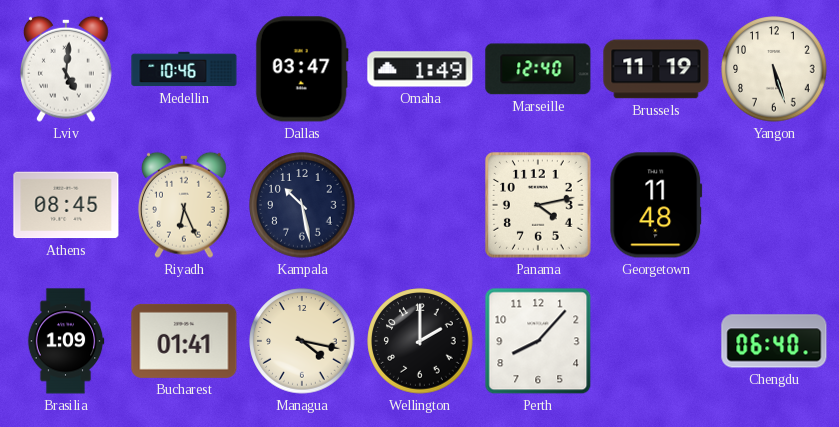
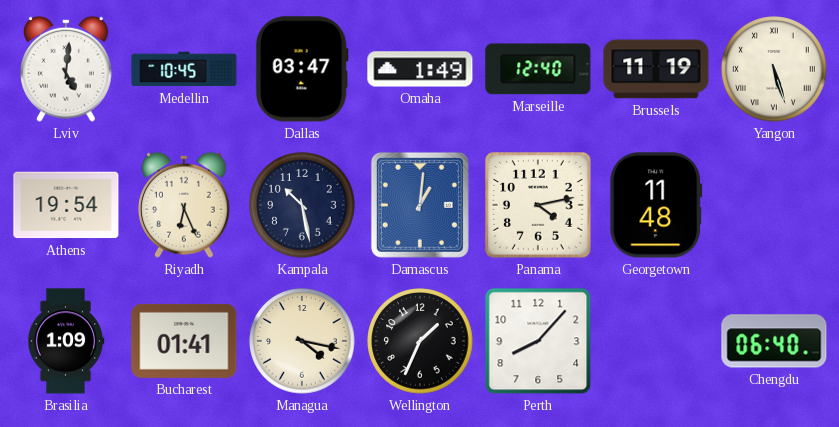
Medellin: 10:46 -> 10:45
Yangon numerals: Arabic -> Roman
Athens: 08:45 -> 19:54
Damascus: none -> 1:01
Wellington: 2:00 -> 1:34
